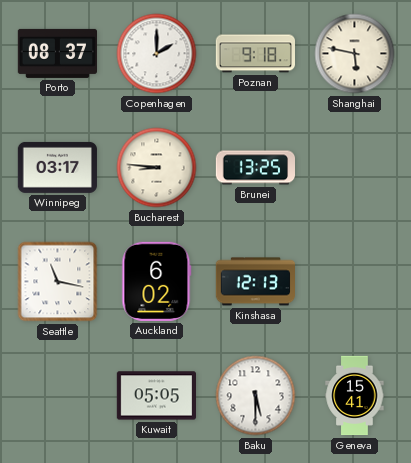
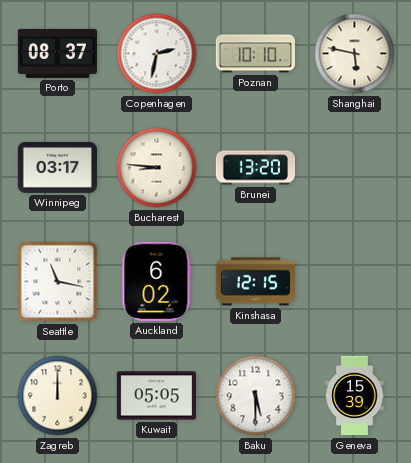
Copenhagen: 2:00 -> 2:32
Poznan: 9:18 -> 10:10
Brunei: 13:25 -> 13:20
Kinshasa: 12:13 -> 12:15
Zagreb: none -> 12:00
Geneva: 15:41 -> 15:39
